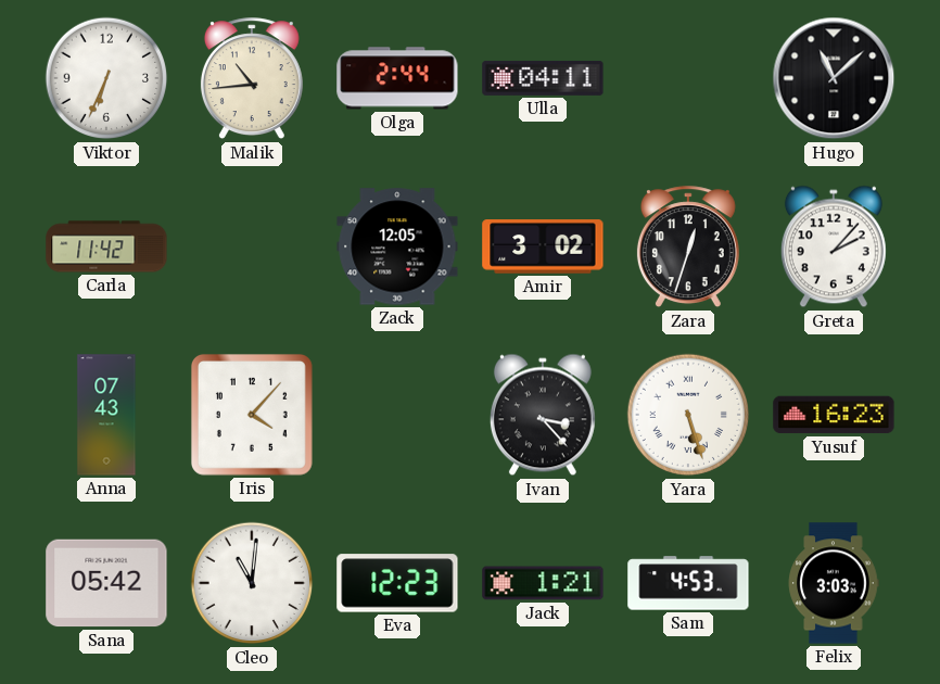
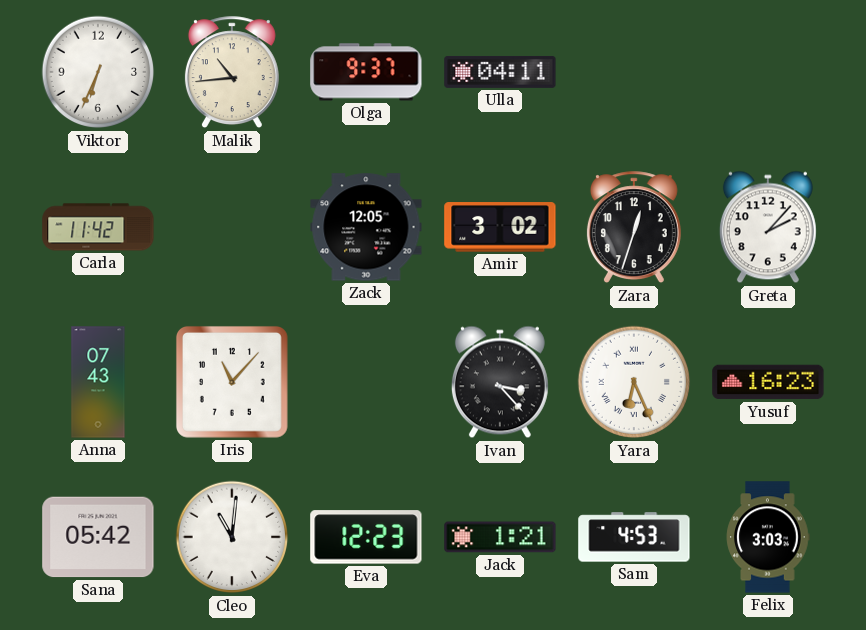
Olga: 2:44 -> 9:37
Hugo: 11:08 -> none
Iris: 4:07 -> 11:07
Yara: 5:27 -> 6:26
